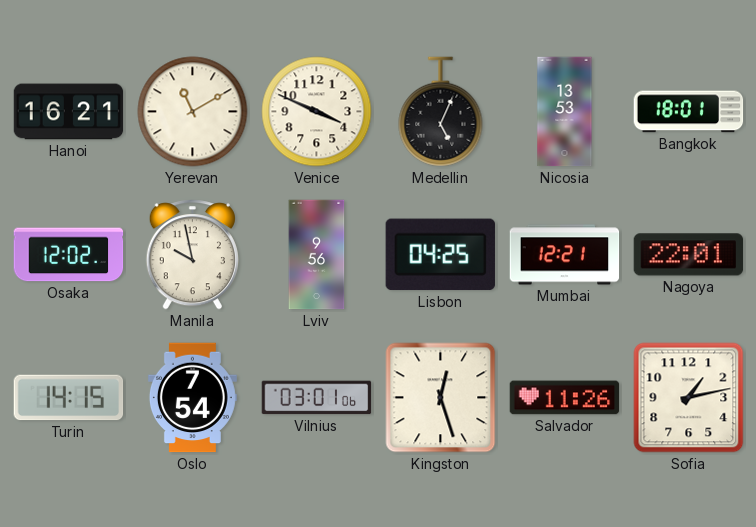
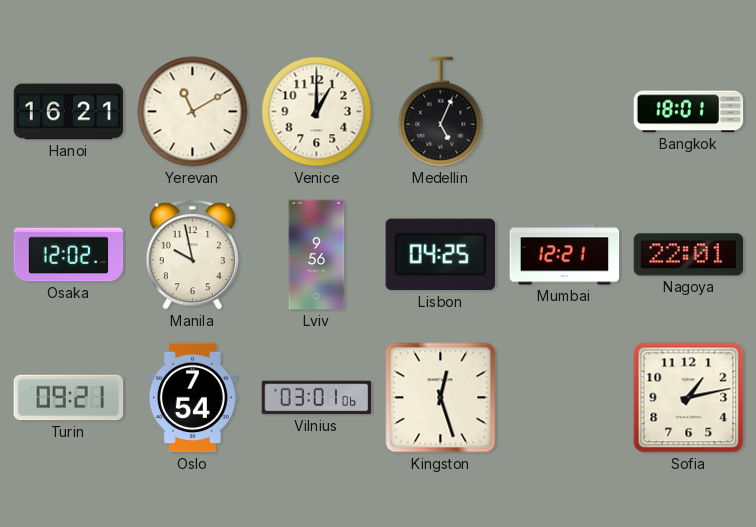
Venice: 3:49 -> 1:00
Nicosia: 13:53 -> none
Turin: 14:15 -> 09:21
Salvador: 11:26 -> none
